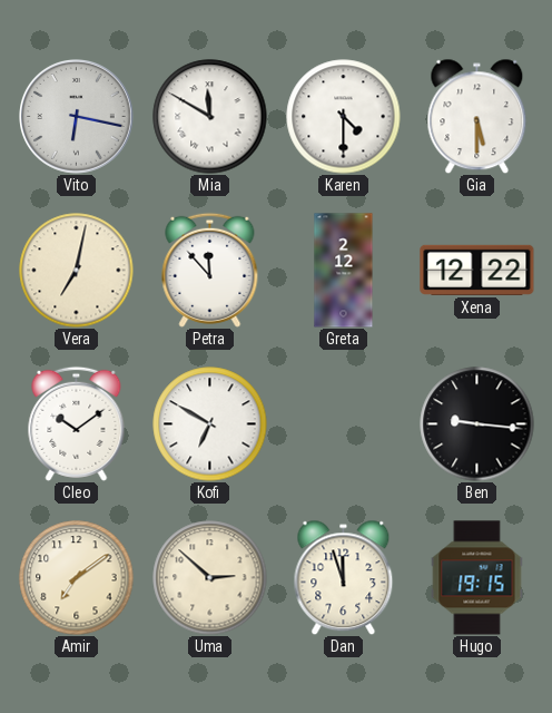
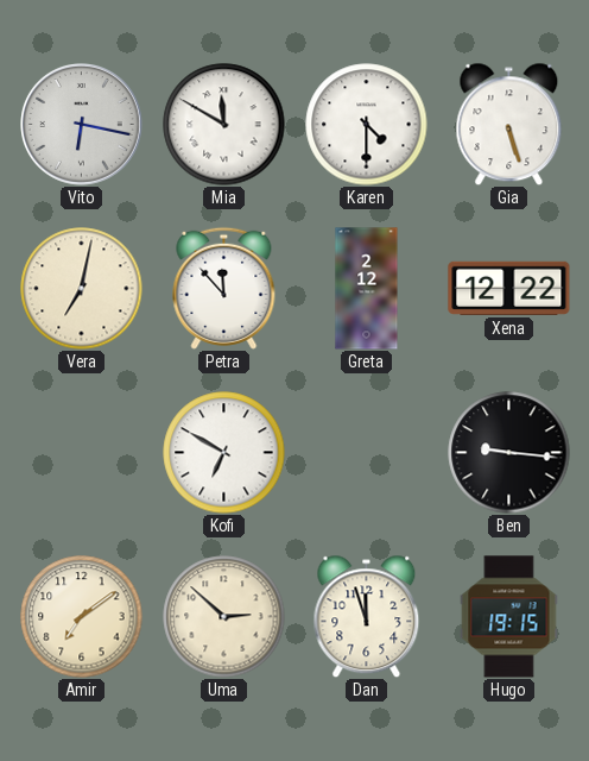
Gia: 5:30 -> 5:27
Cleo: 10:09 -> none
